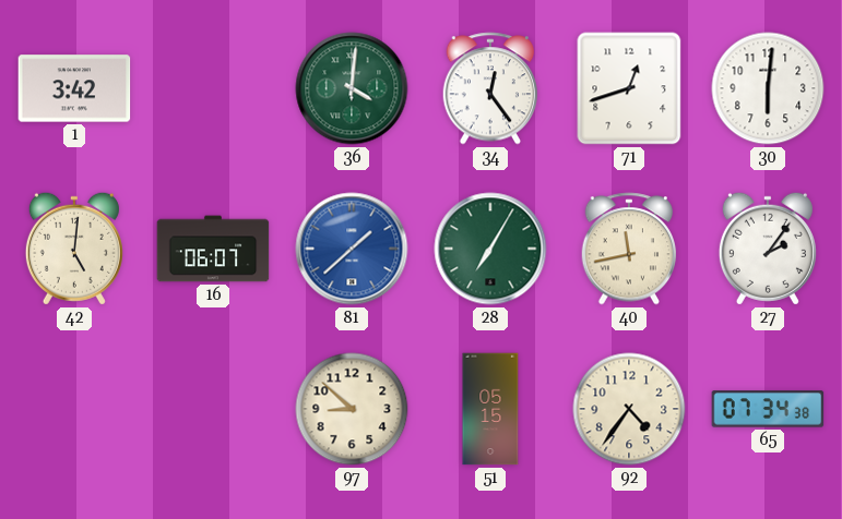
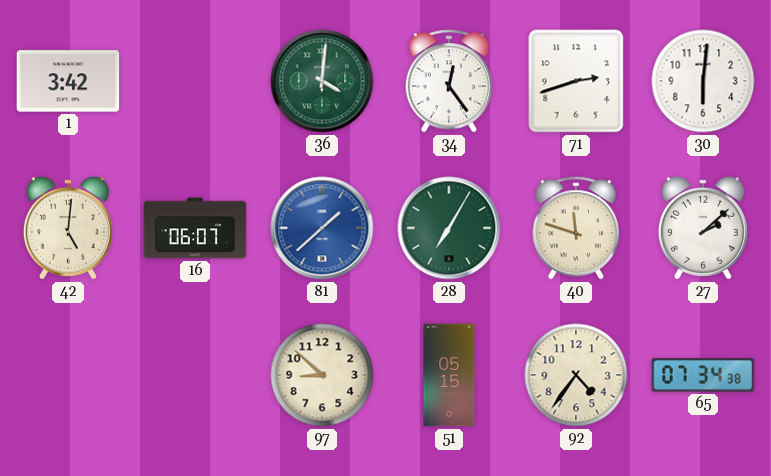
71: 12:42 -> 2:42
40: 11:43 -> 11:48
27: 2:06 -> 2:08
